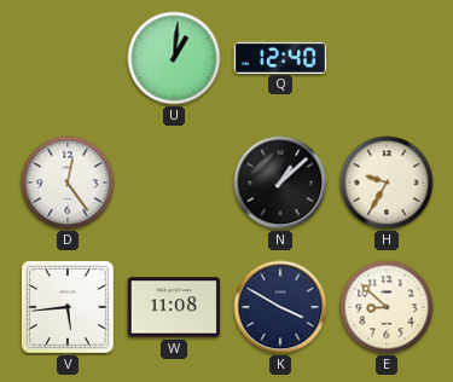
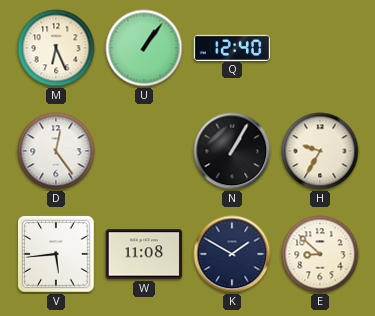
M: none -> 6:26
U: 1:01 -> 1:06
N: 1:08 -> 1:05
K: 3:50 -> 1:50
